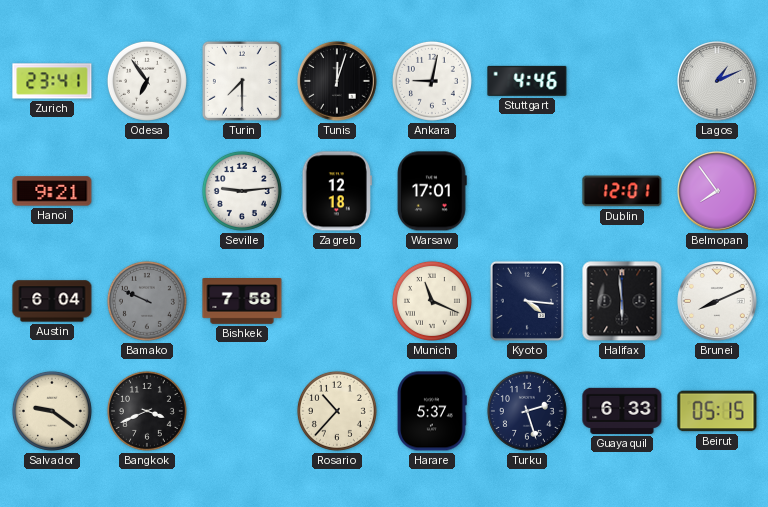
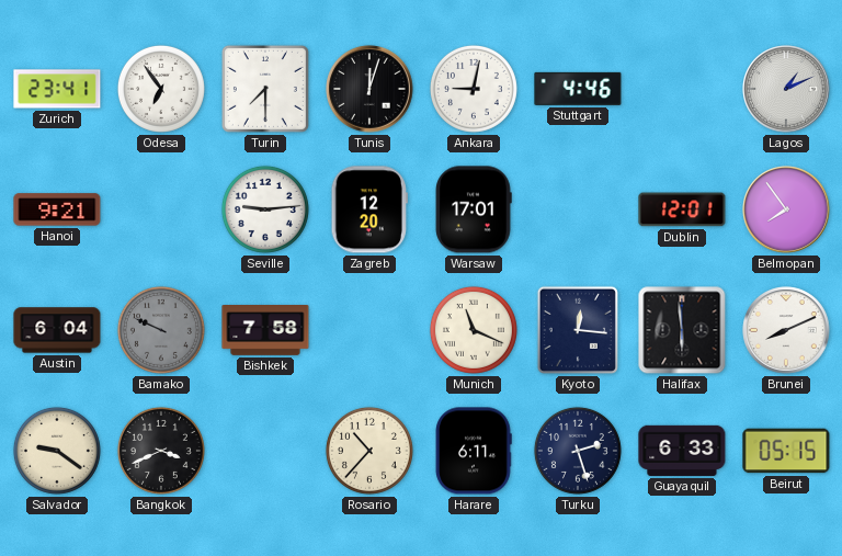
Zagreb: 12:18 -> 12:20
Kyoto: 4:16 -> 12:16
Harare: 5:37 -> 6:11
